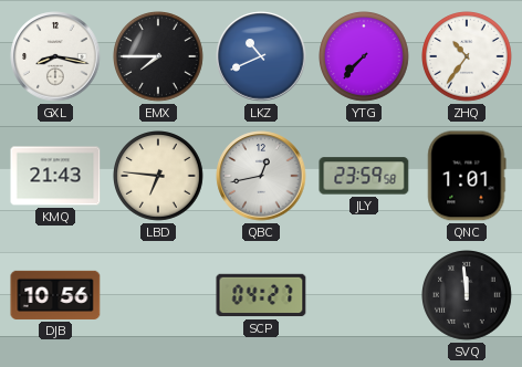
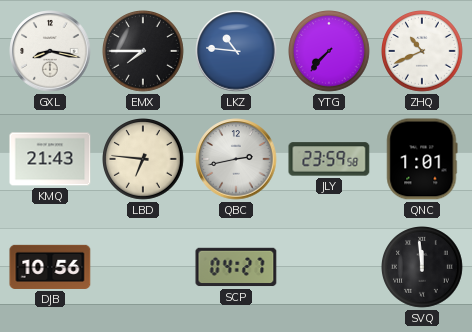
LKZ: 10:41 -> 10:46
ZHQ: 10:36 -> 10:41
QBC: 12:43 -> 2:43
